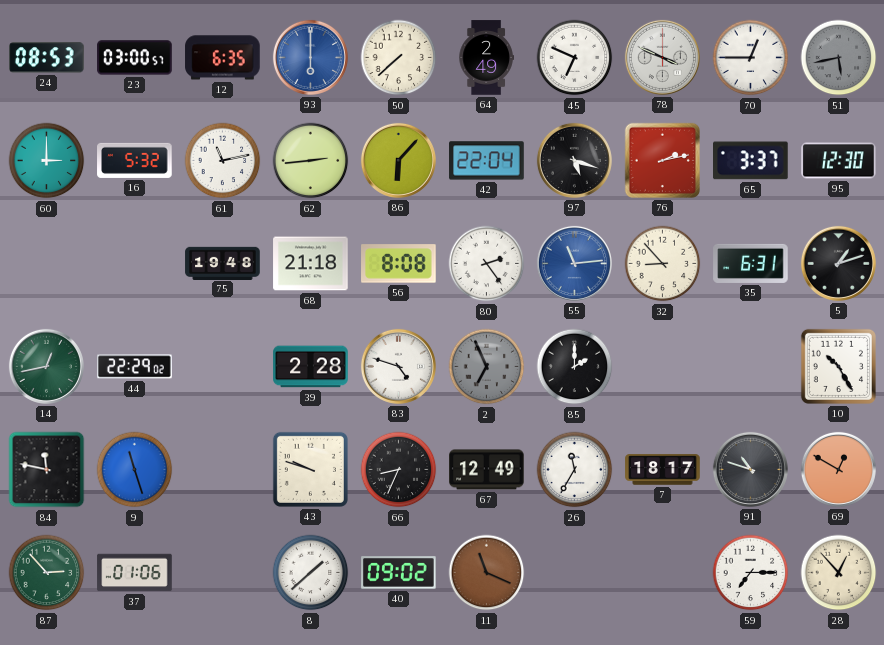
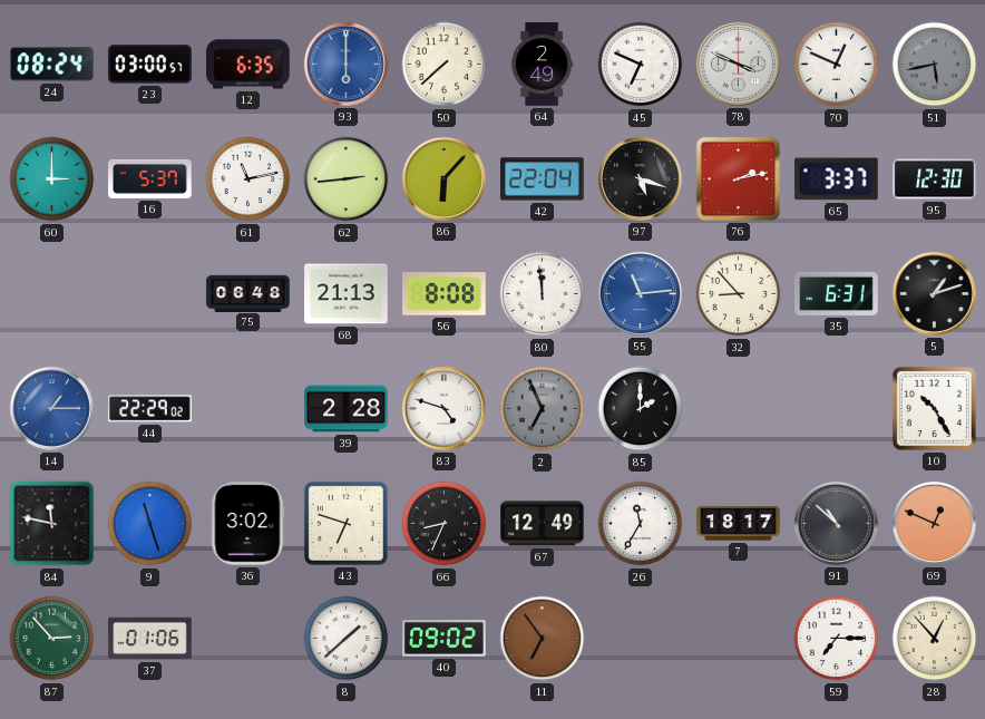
24: 08:53 -> 08:24
70: 12:45 -> 12:49
16: 5:32 -> 5:37
75: 19:48 -> 06:48
68: 21:18 -> 21:13
80: 2:24 -> 11:59
14: 12:43 -> 1:15
14 dial: green -> blue
36: none -> 3:02
43: 9:48 -> 6:48
91: 10:48 -> 10:52
69: 12:50 -> 12:49
11: 11:19 -> 6:54
